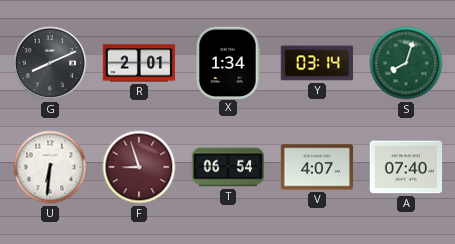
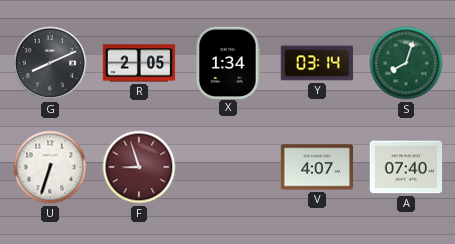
R: 2:01 -> 2:05
U: 6:31 -> 6:33
T: 06:54 -> none
